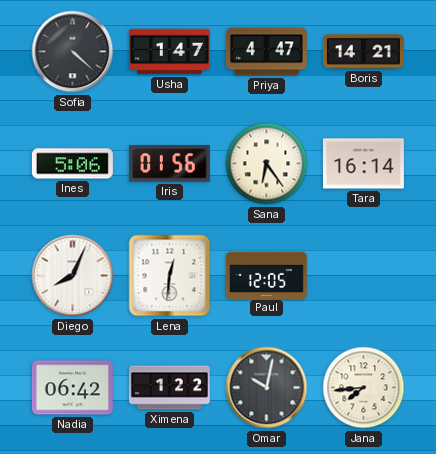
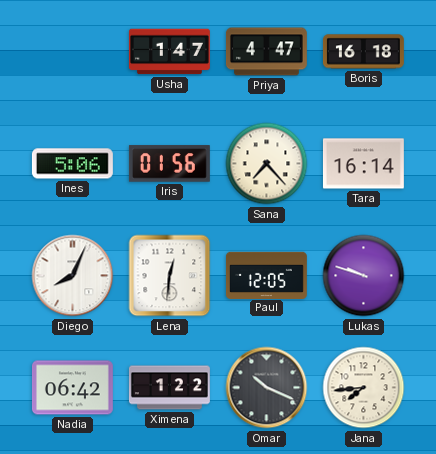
Sofia: 4:22 -> none
Boris: 14:21 -> 16:18
Sana: 6:24 -> 7:23
Lukas: none -> 9:48
Omar: 10:02 -> 10:19
